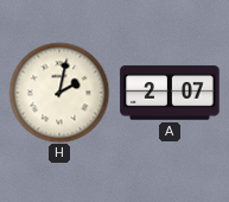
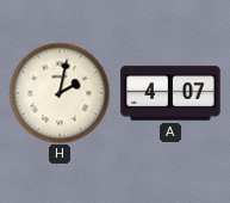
A: 2:07 -> 4:07
